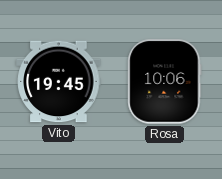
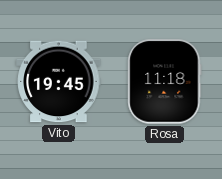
Rosa: 10:06 -> 11:18
